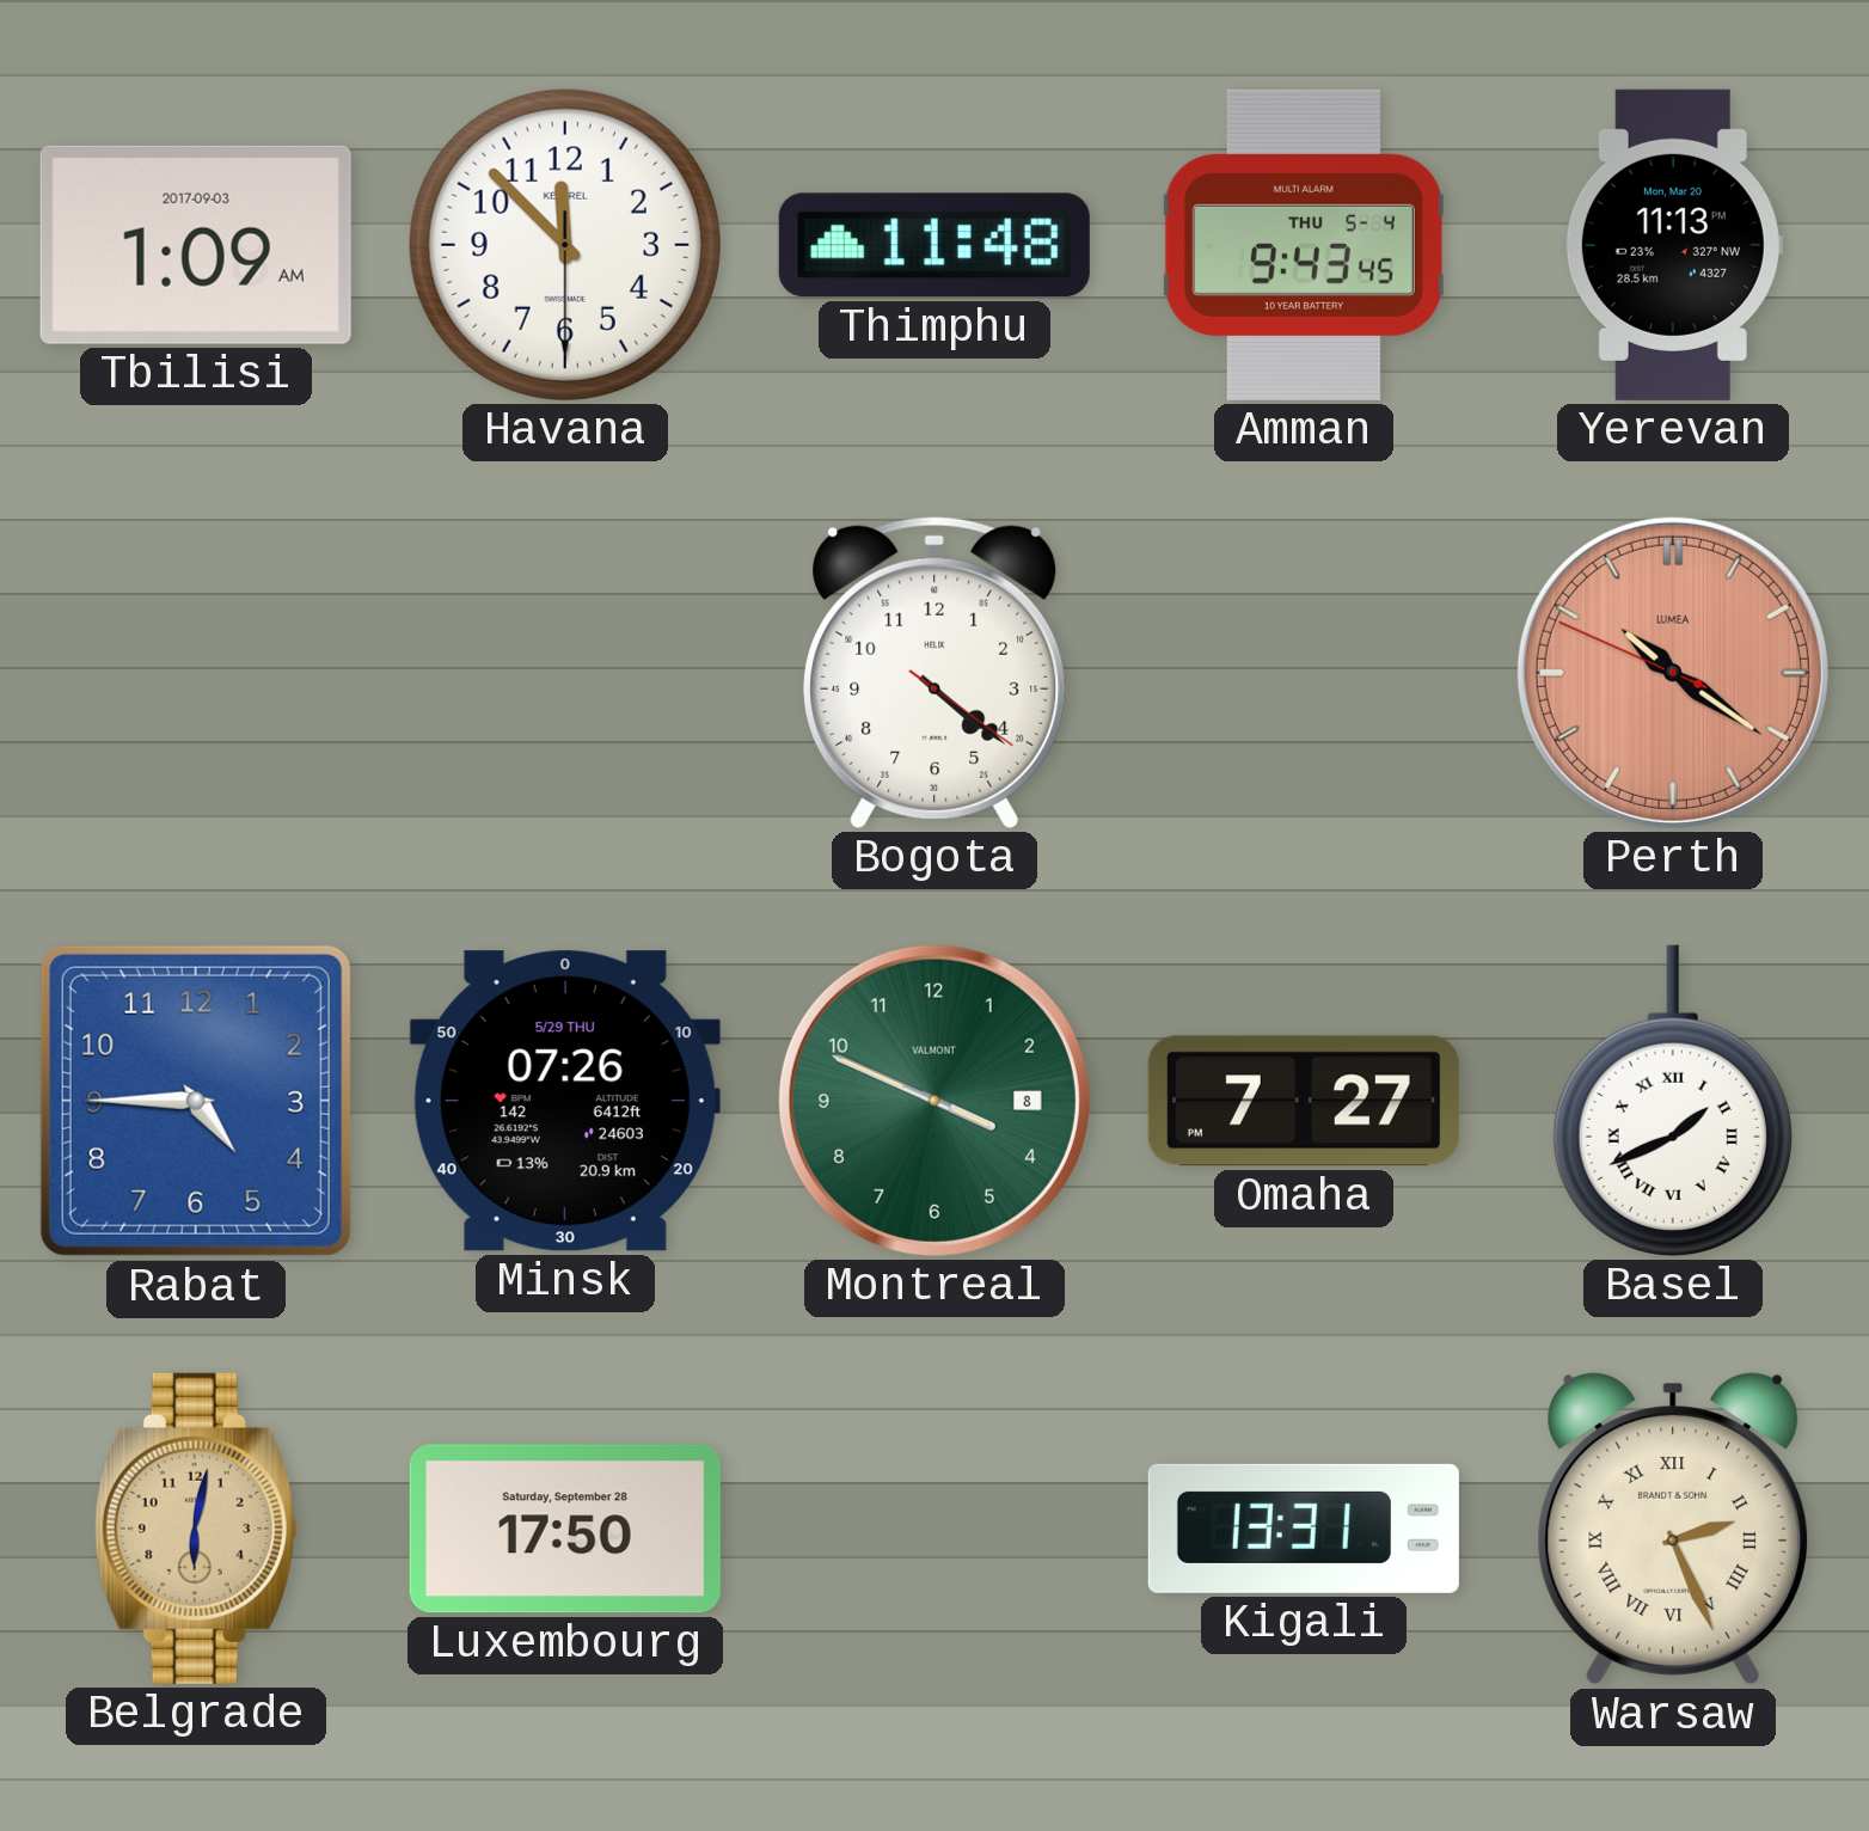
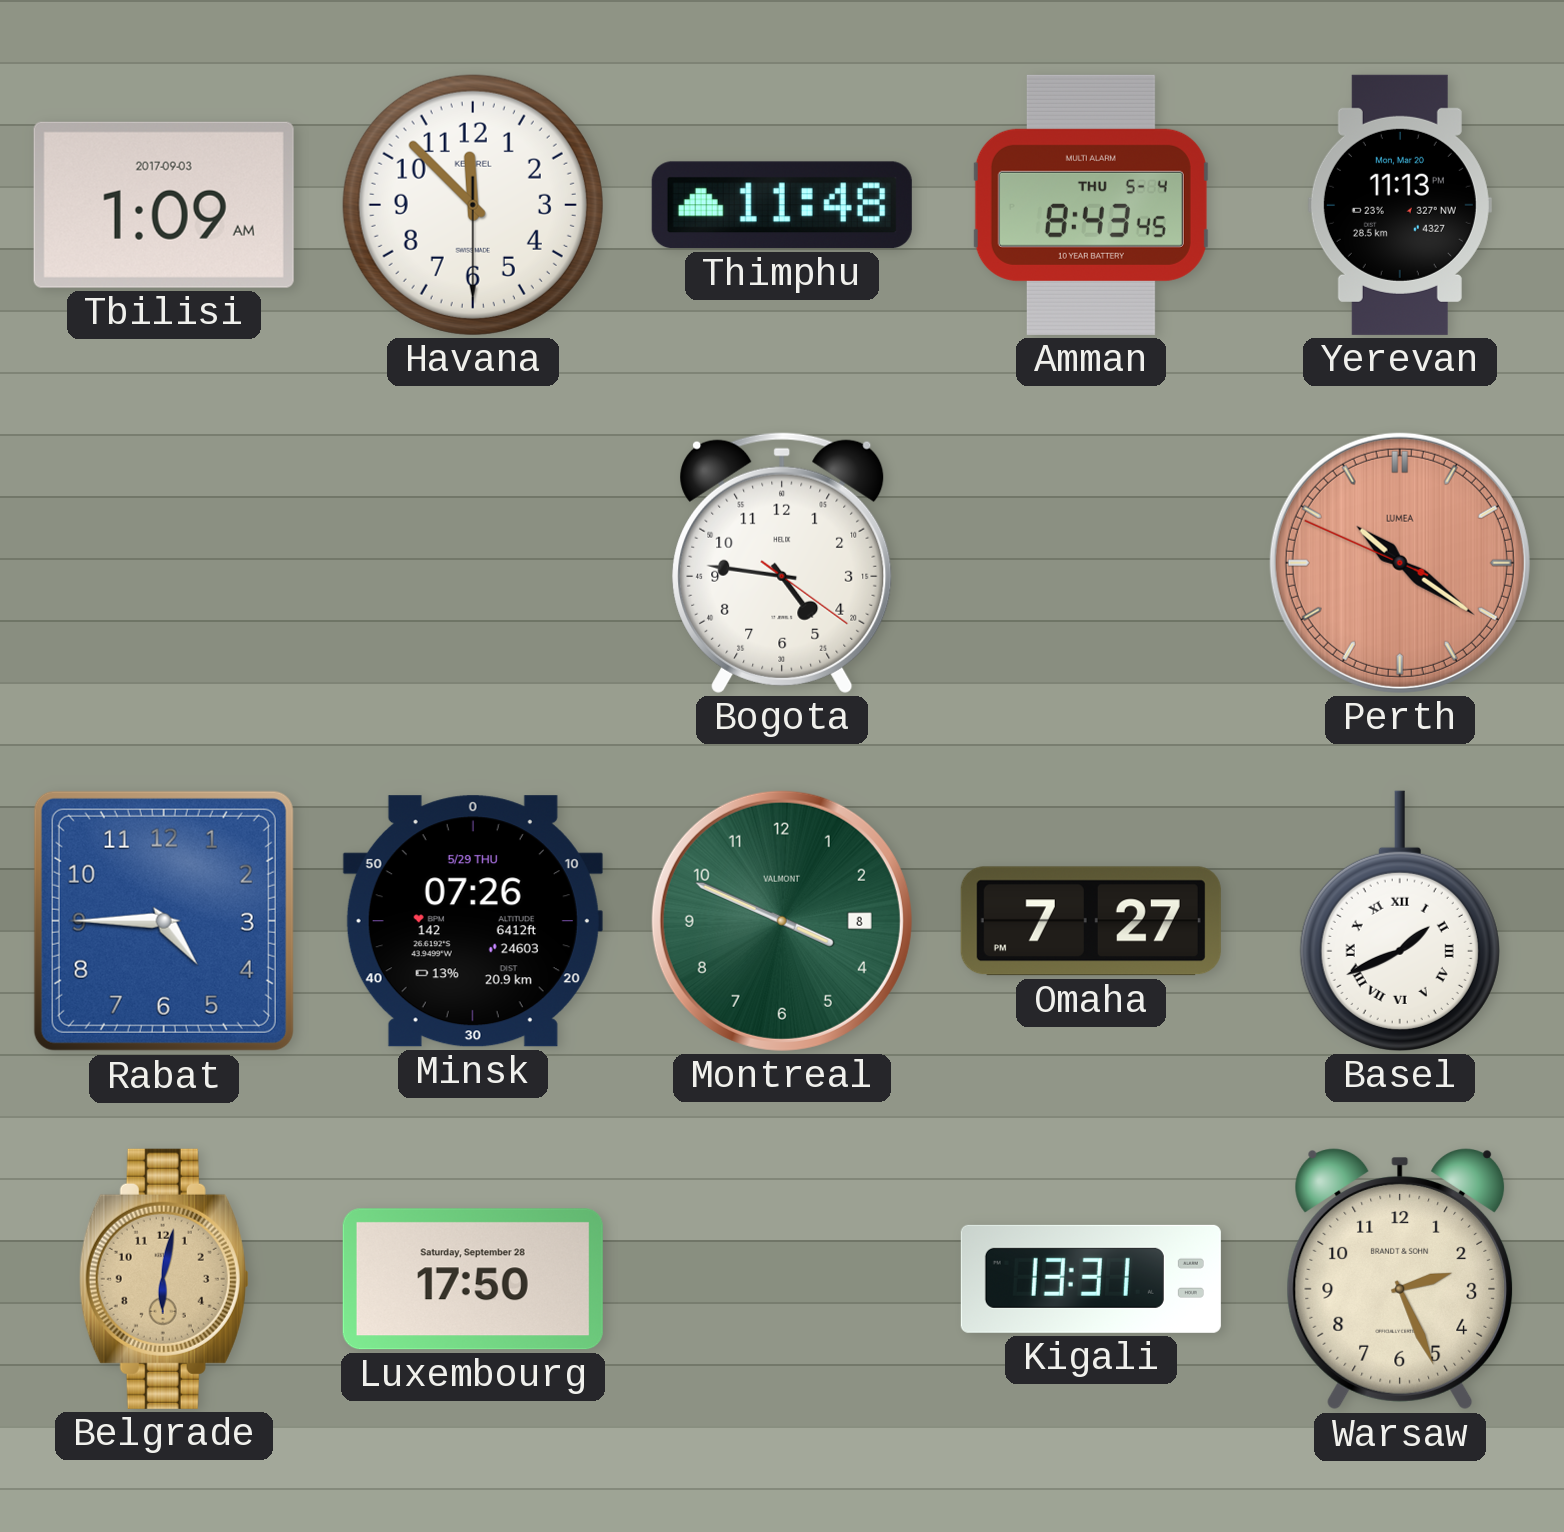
Amman: 9:43 -> 8:43
Bogota: 4:21 -> 4:46
Warsaw numerals: Roman -> Arabic
